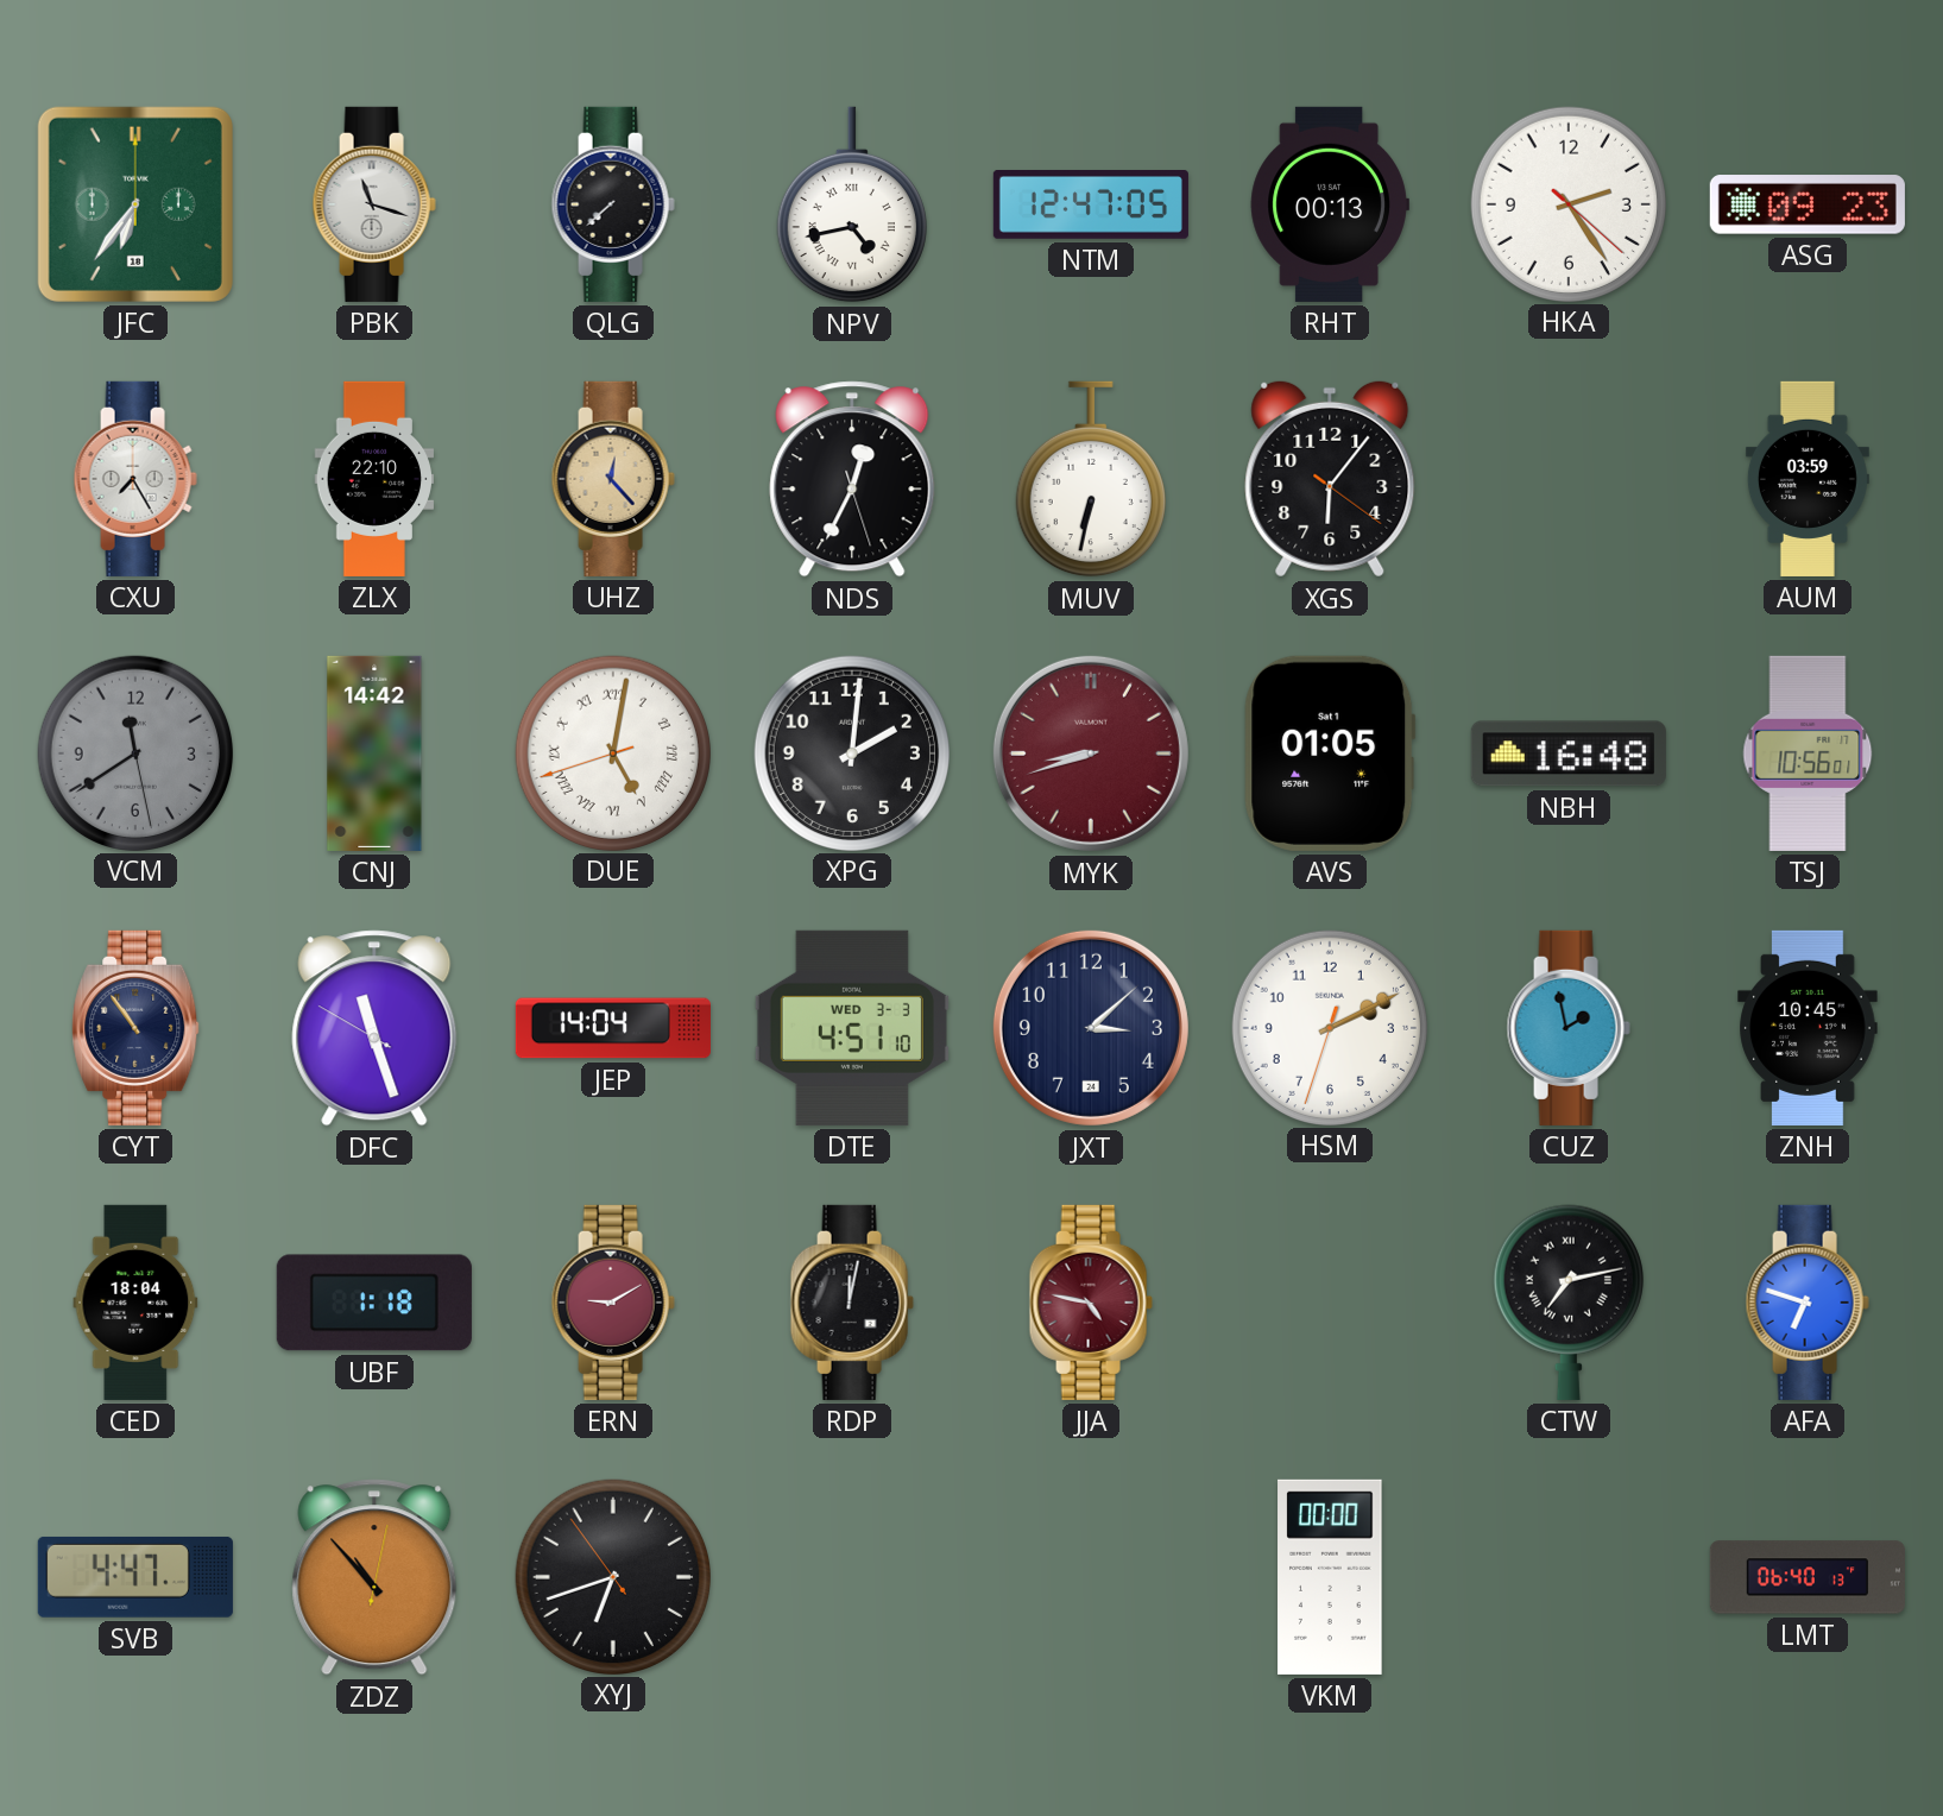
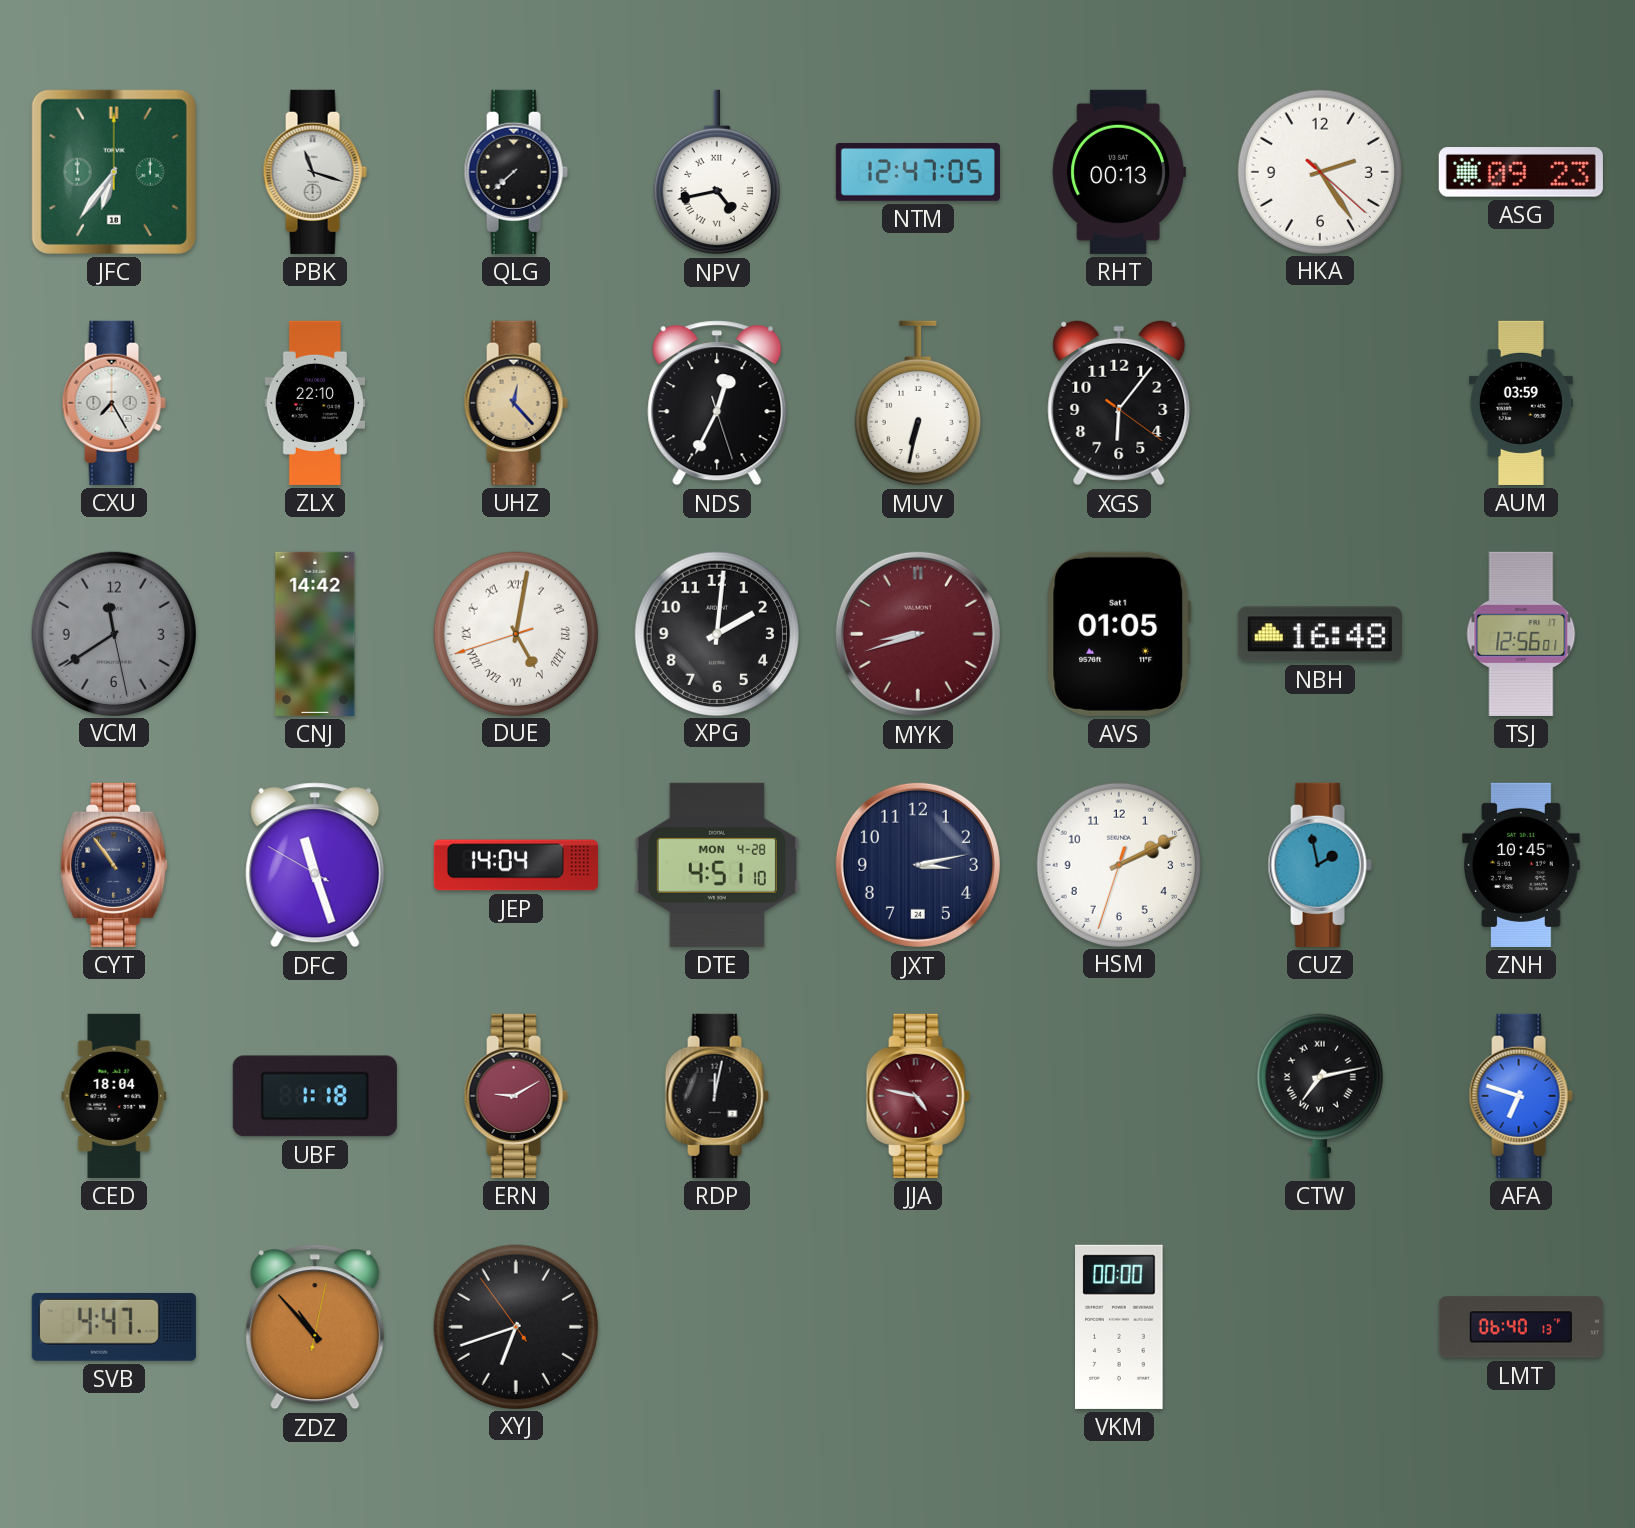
TSJ: 10:56 -> 12:56
DTE date: WED 3-3 -> MON 4-28
JXT: 3:08 -> 3:13
